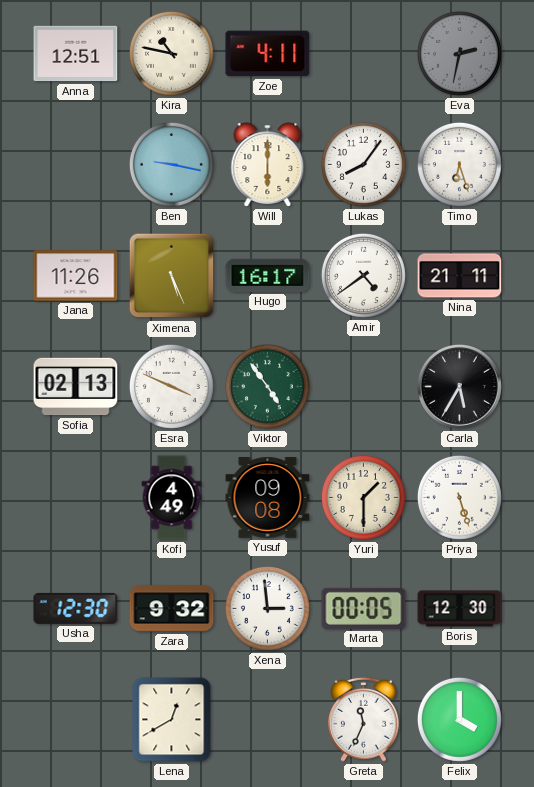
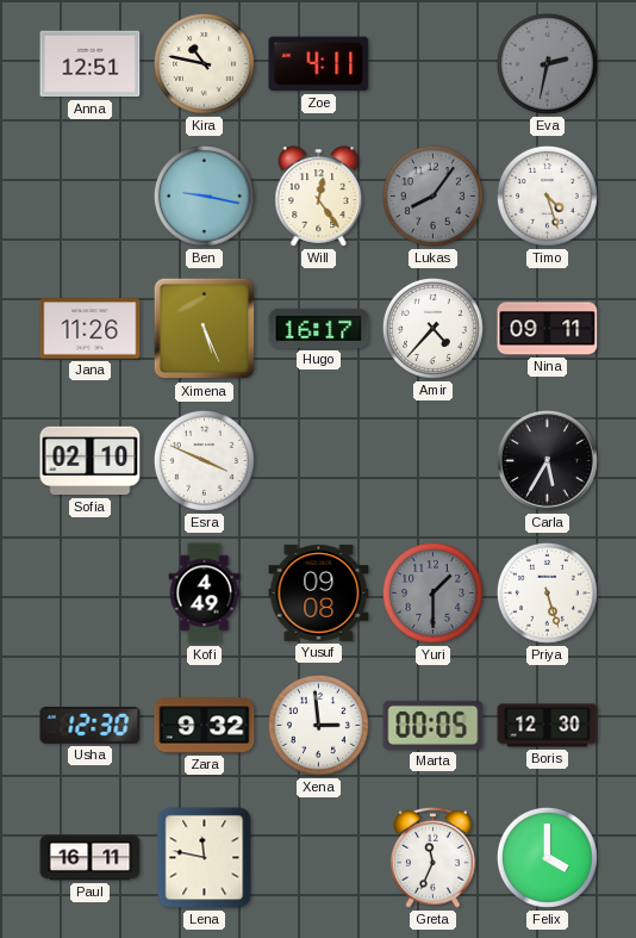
Will: 6:00 -> 12:24
Lukas dial: white -> grey
Timo: 6:27 -> 4:27
Amir: 4:39 -> 4:37
Nina: 21:11 -> 09:11
Sofia: 02:13 -> 02:10
Viktor: 4:54 -> none
Yuri dial: cream -> grey
Paul: none -> 16:11
Lena: 12:40 -> 11:47
